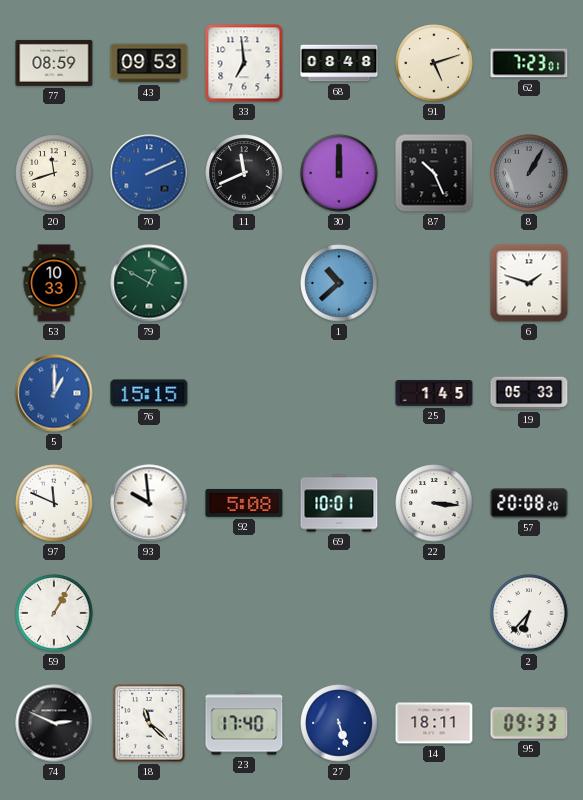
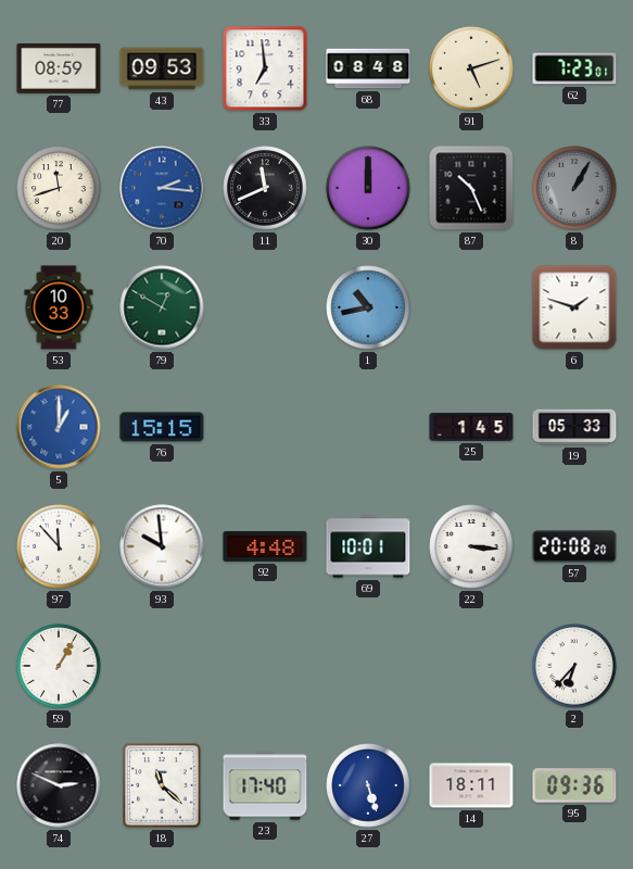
70: 2:11 -> 2:16
1: 10:38 -> 10:43
97: 11:49 -> 11:53
92: 5:08 -> 4:48
95: 09:33 -> 09:36
